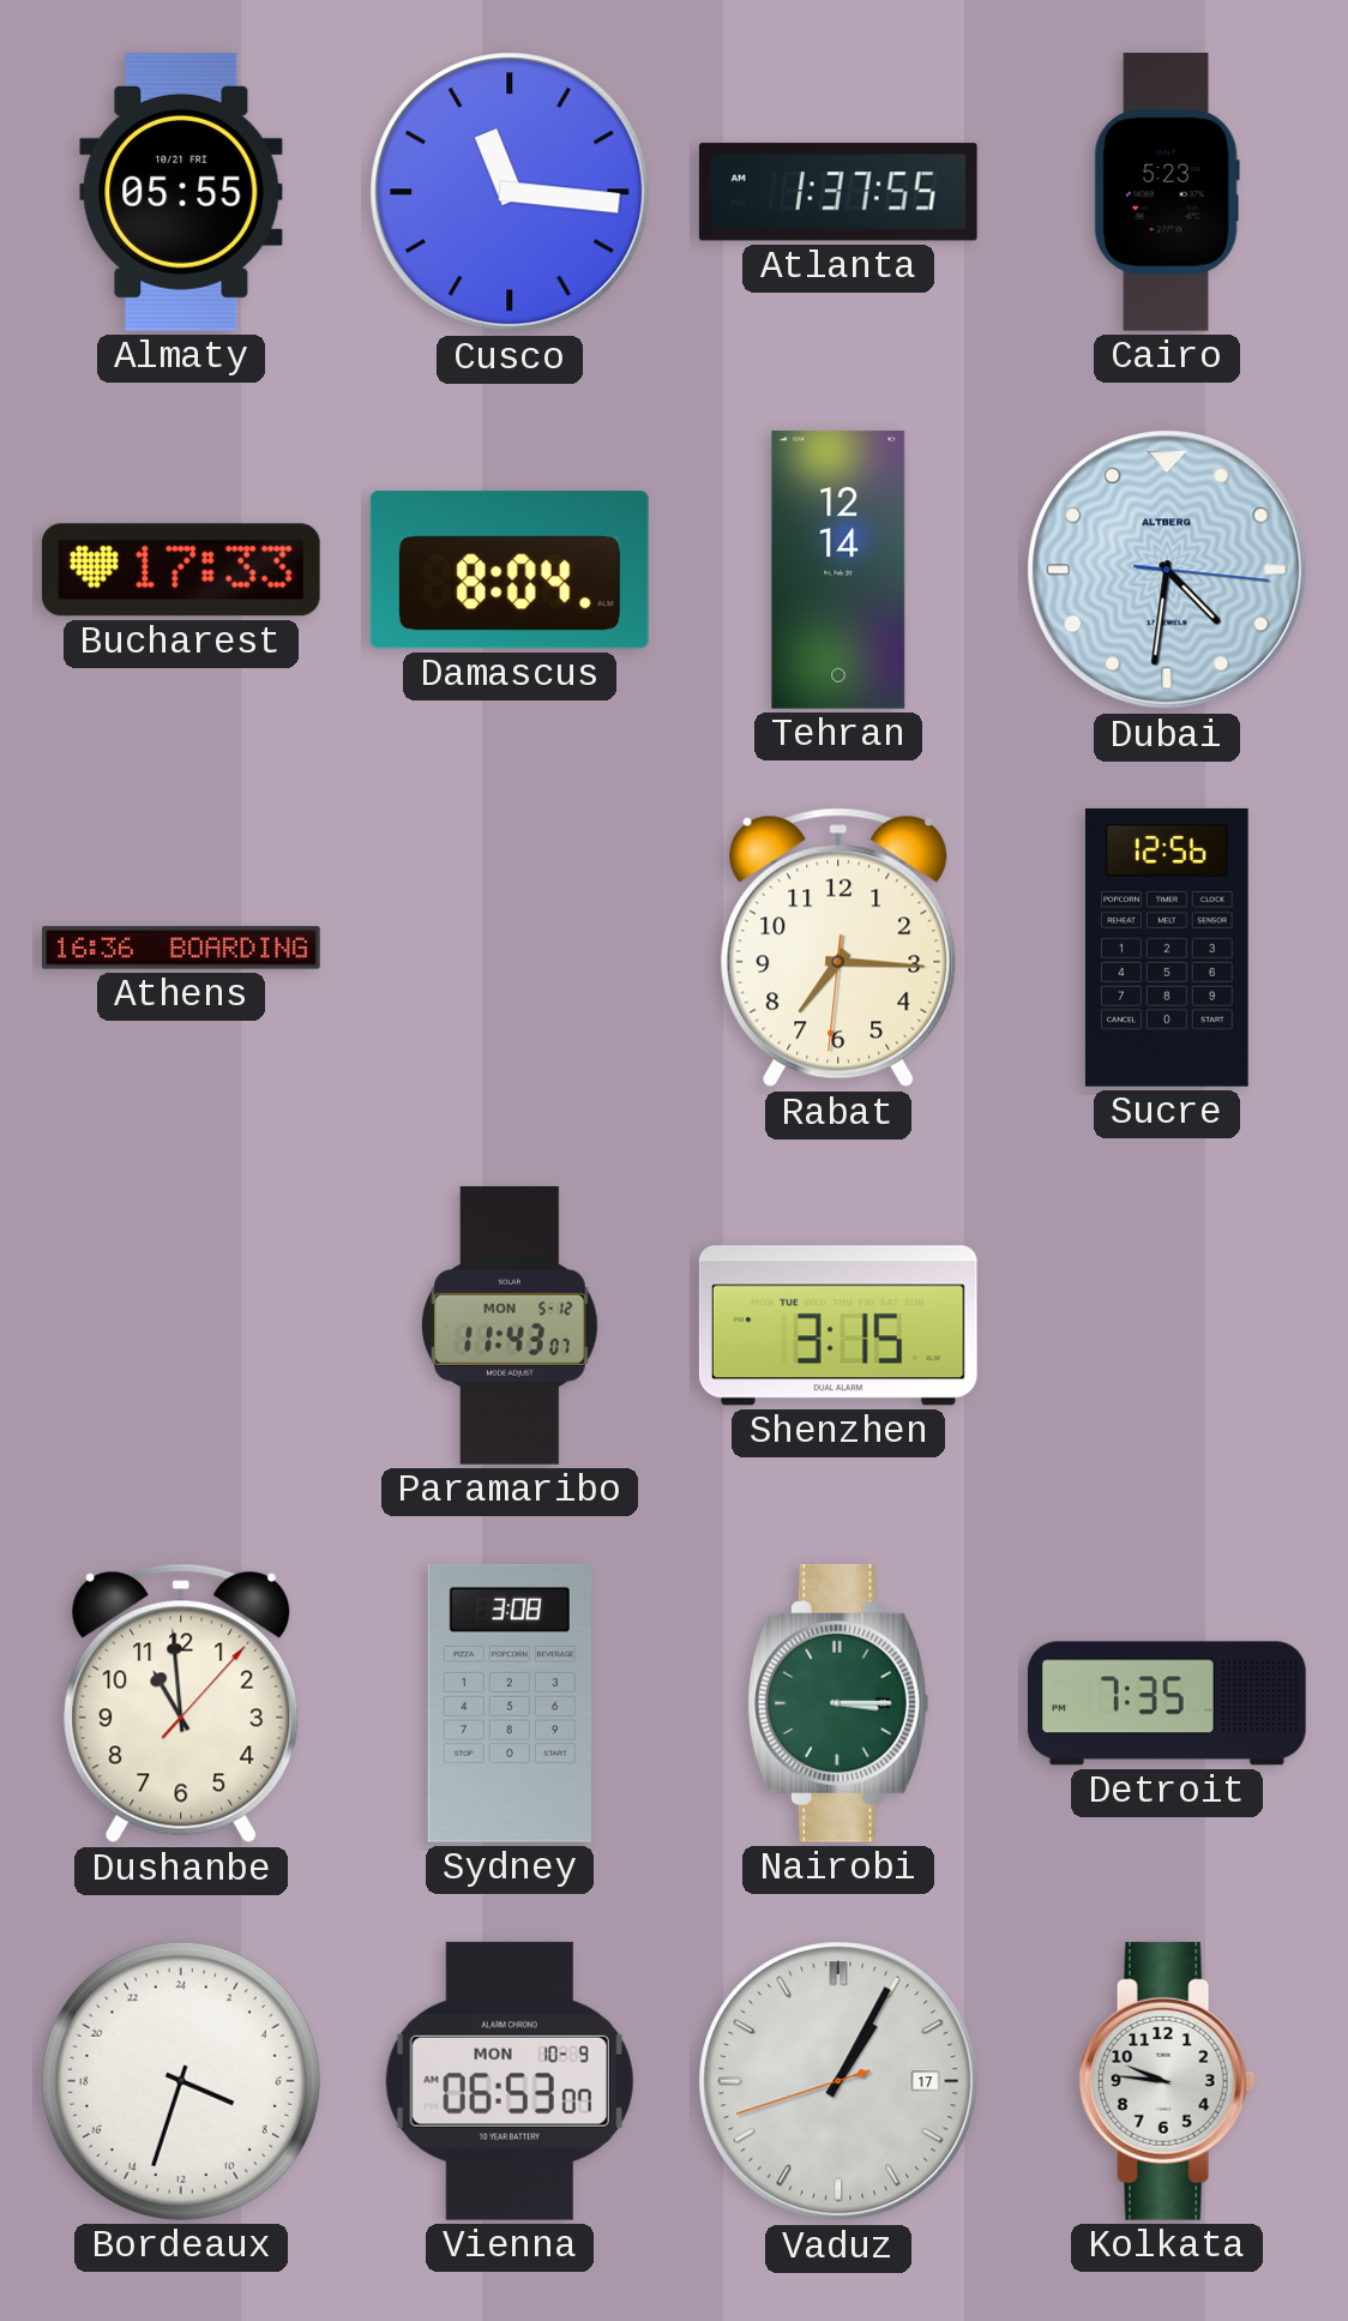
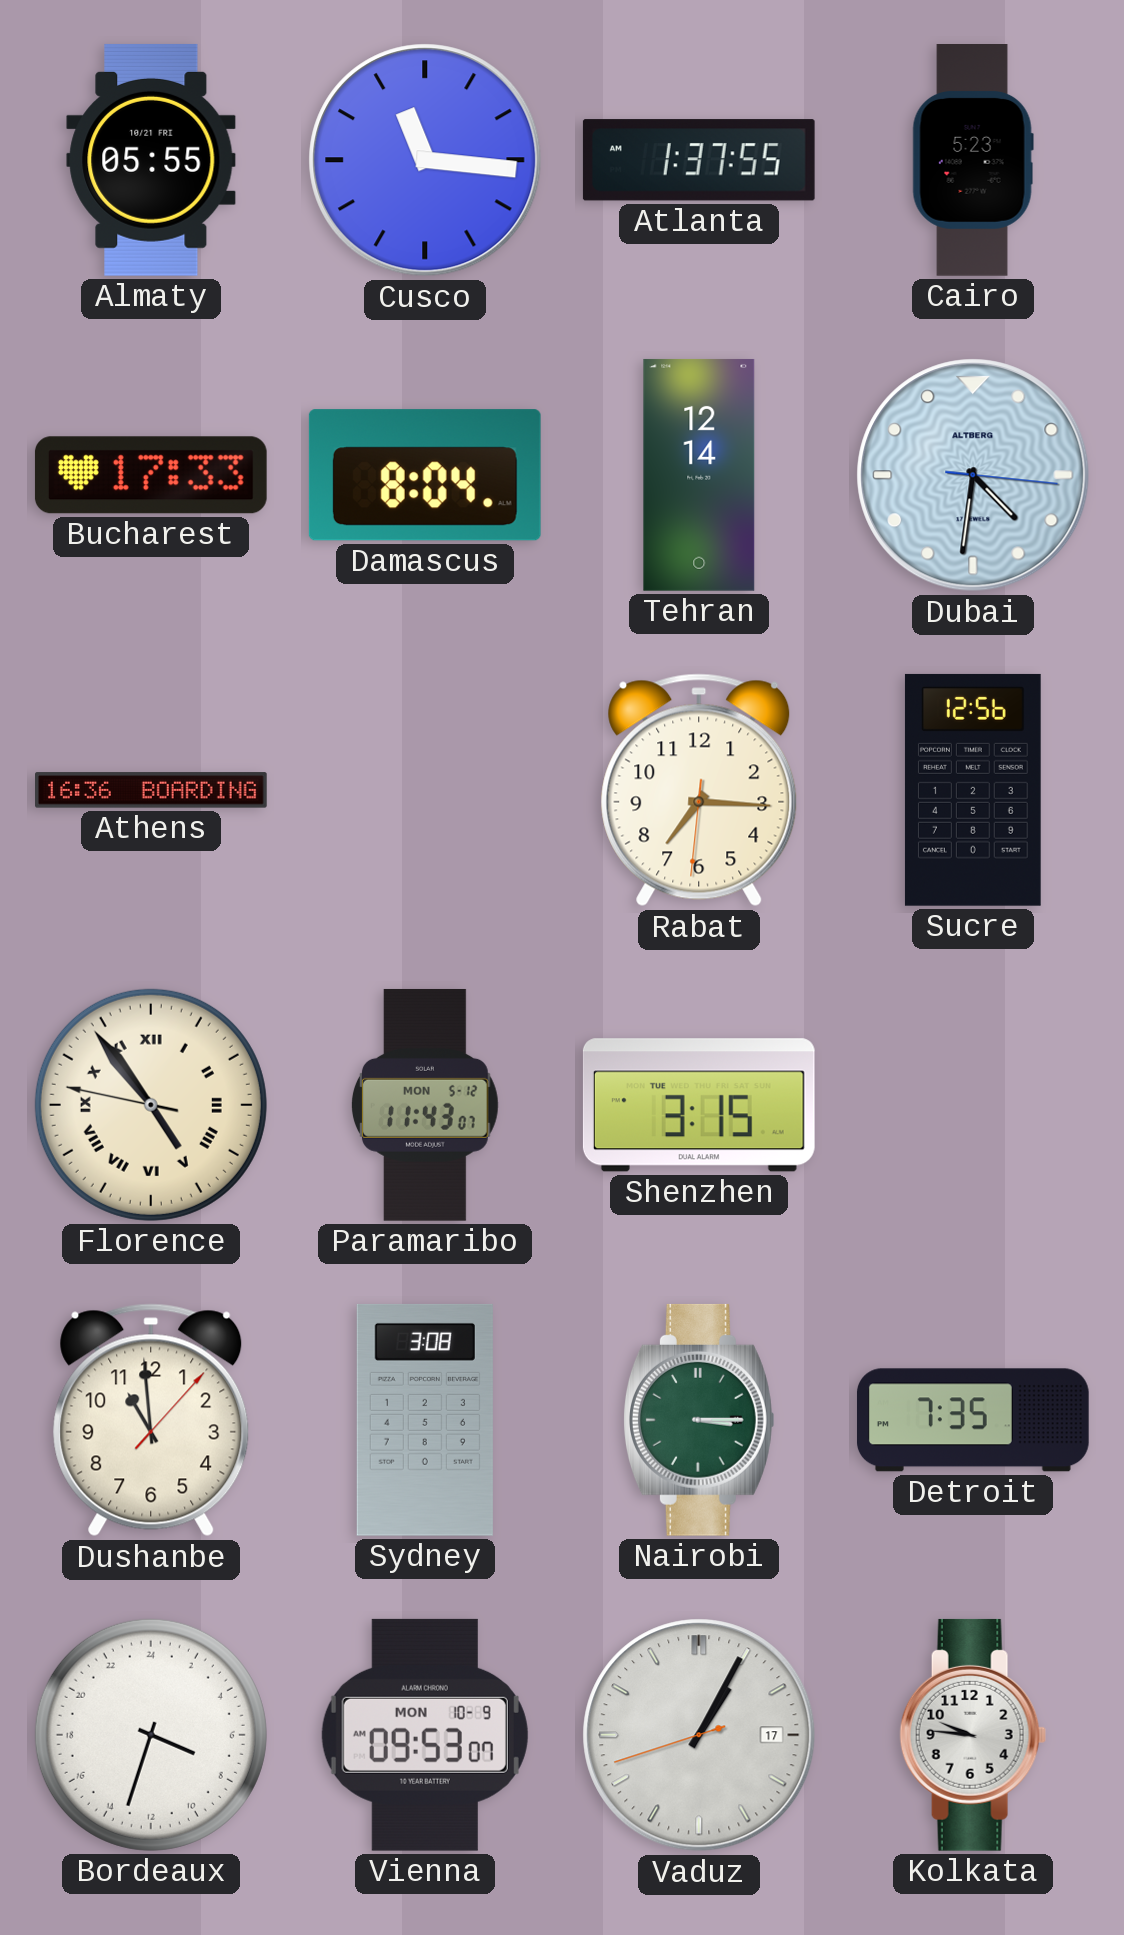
Florence: none -> 4:53
Vienna: 06:53 -> 09:53
